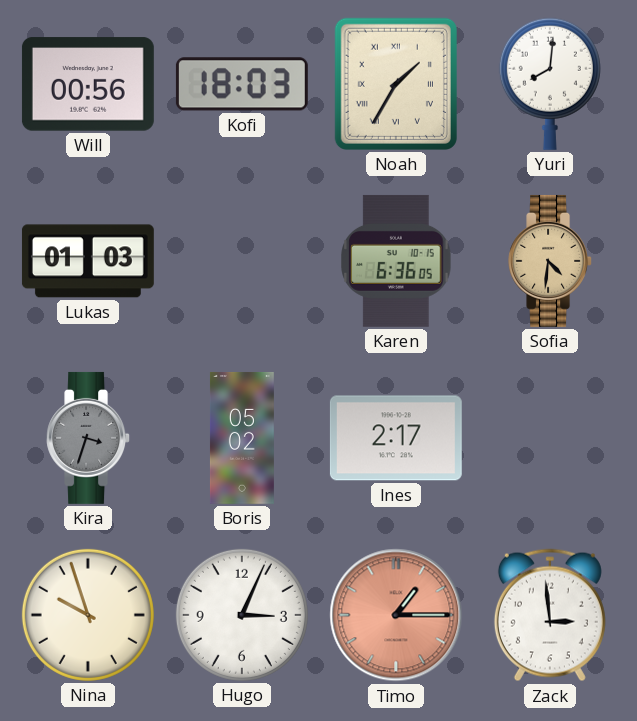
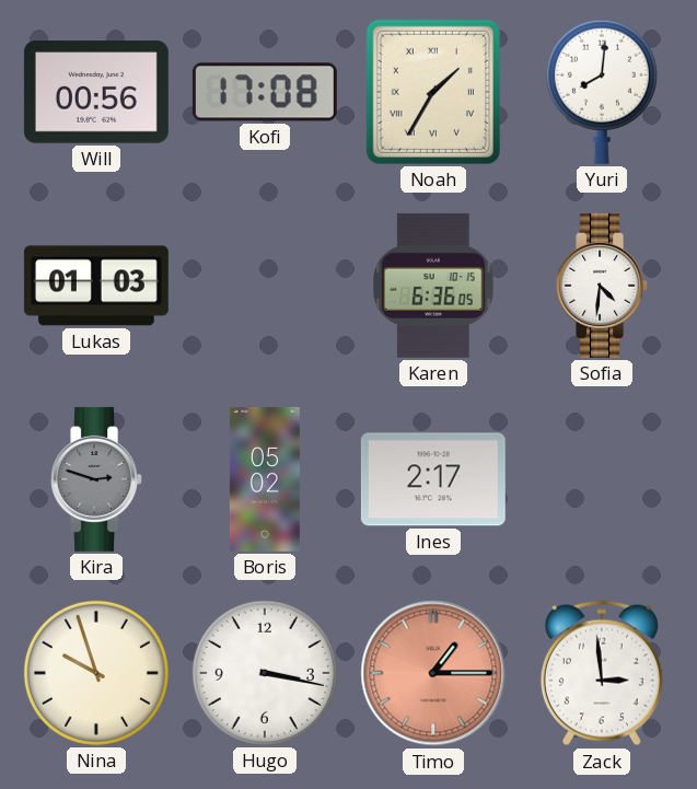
Kofi: 18:03 -> 17:08
Sofia dial: champagne -> white
Kira: 3:33 -> 2:48
Hugo: 3:04 -> 3:17
